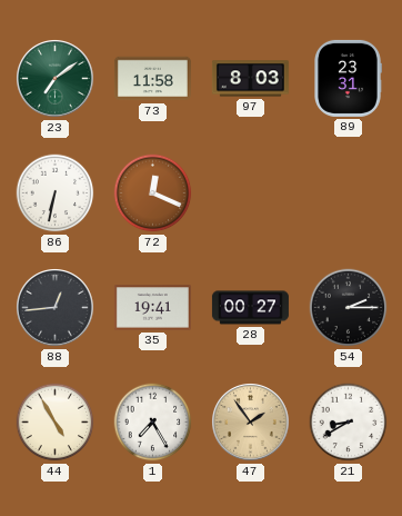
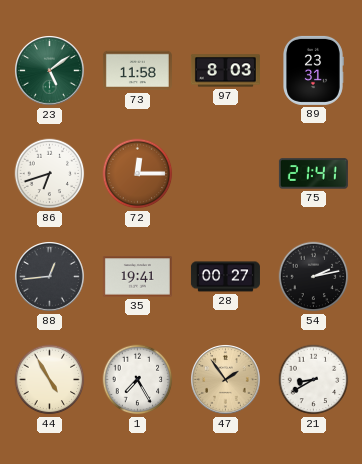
23: 7:09 -> 5:09
86: 6:32 -> 6:42
72: 12:19 -> 12:15
75: none -> 21:41
54: 2:15 -> 2:13
